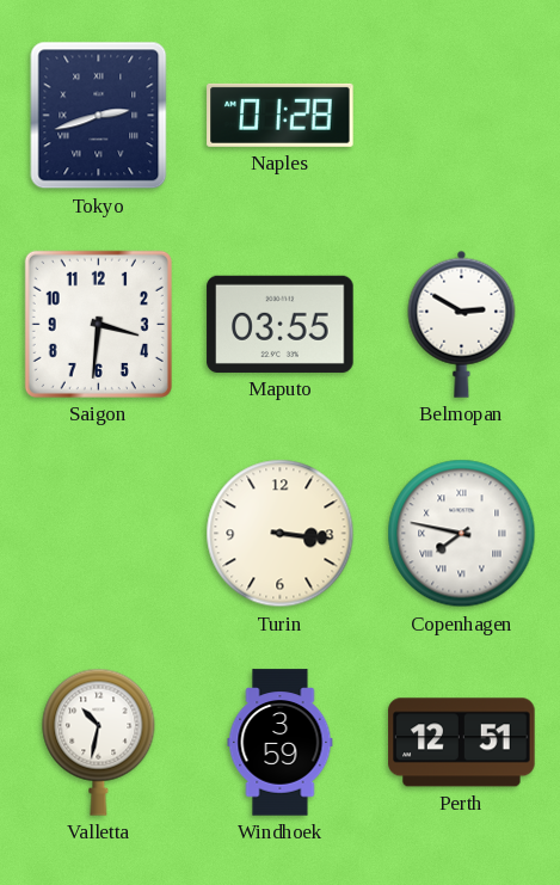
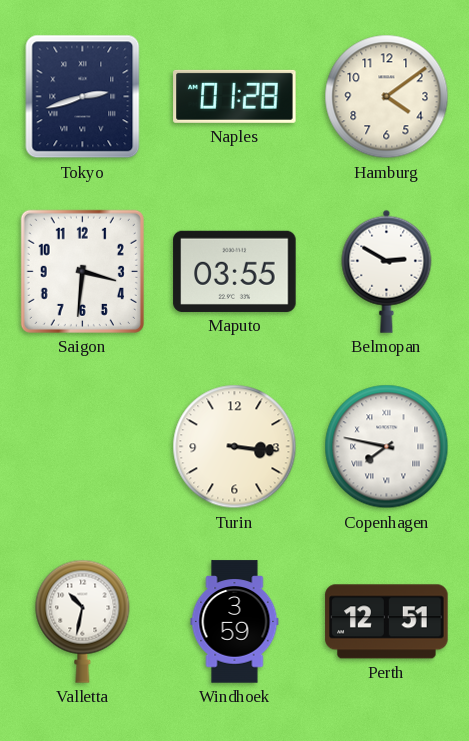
Hamburg: none -> 4:09
